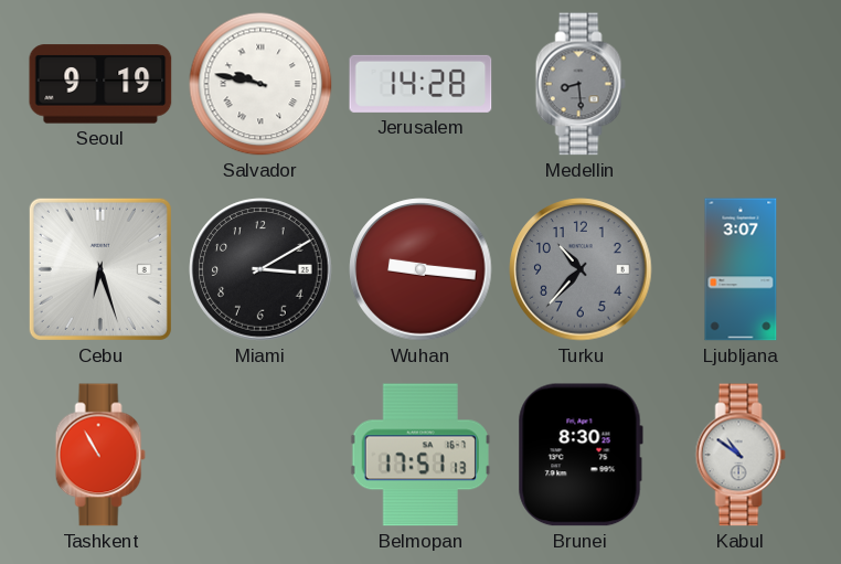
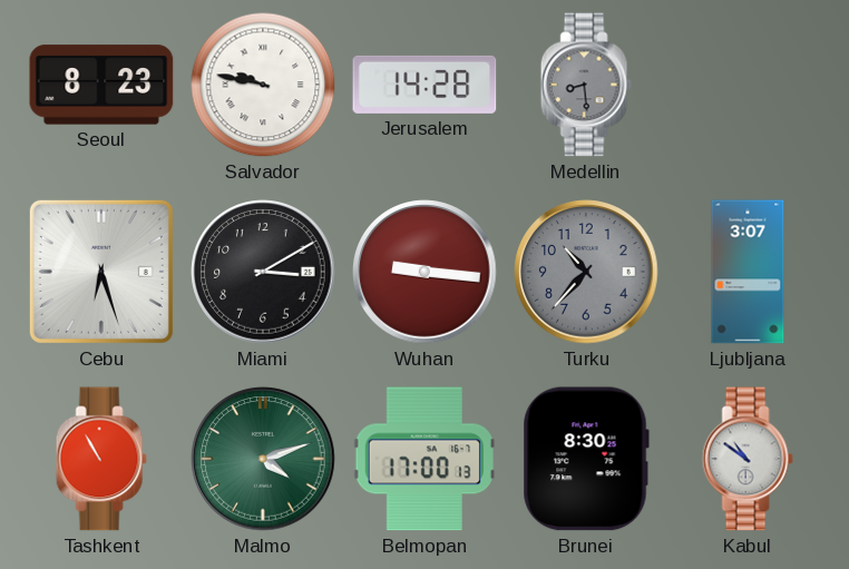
Seoul: 9:19 -> 8:23
Malmo: none -> 4:12
Belmopan: 17:51 -> 17:00
